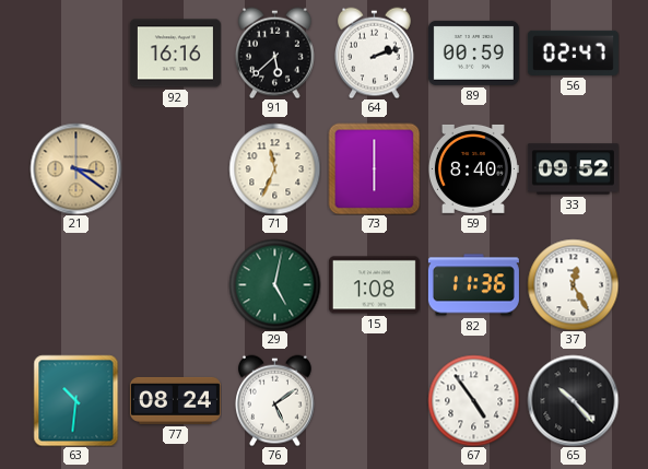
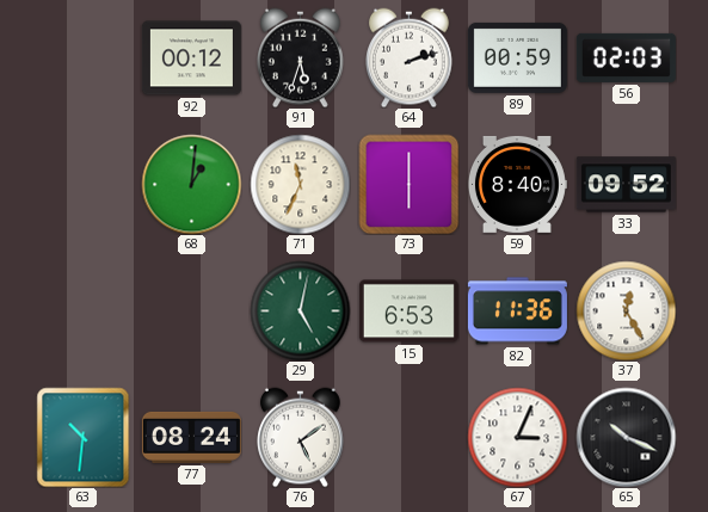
92: 16:16 -> 00:12
91: 5:38 -> 5:33
56: 02:47 -> 02:03
21: 3:21 -> none
68: none -> 1:01
15: 1:08 -> 6:53
67: 4:54 -> 3:04
65: 10:23 -> 10:19
